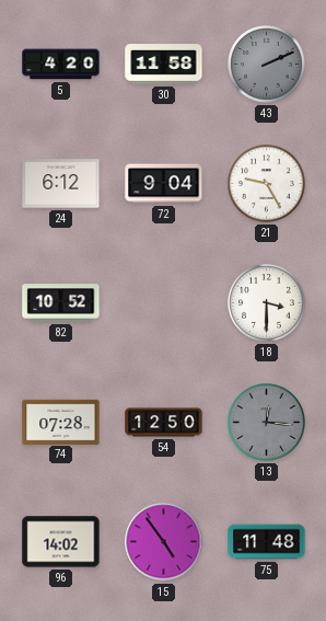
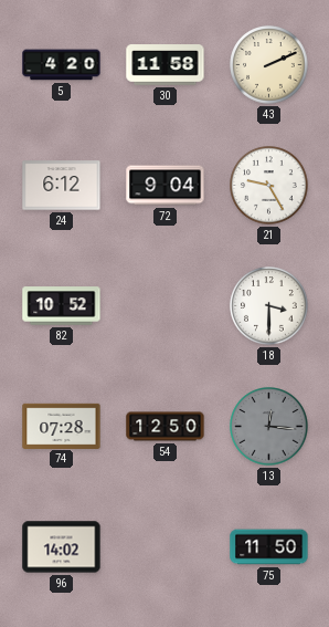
43 dial: grey -> cream
15: 4:54 -> none
75: 11:48 -> 11:50
